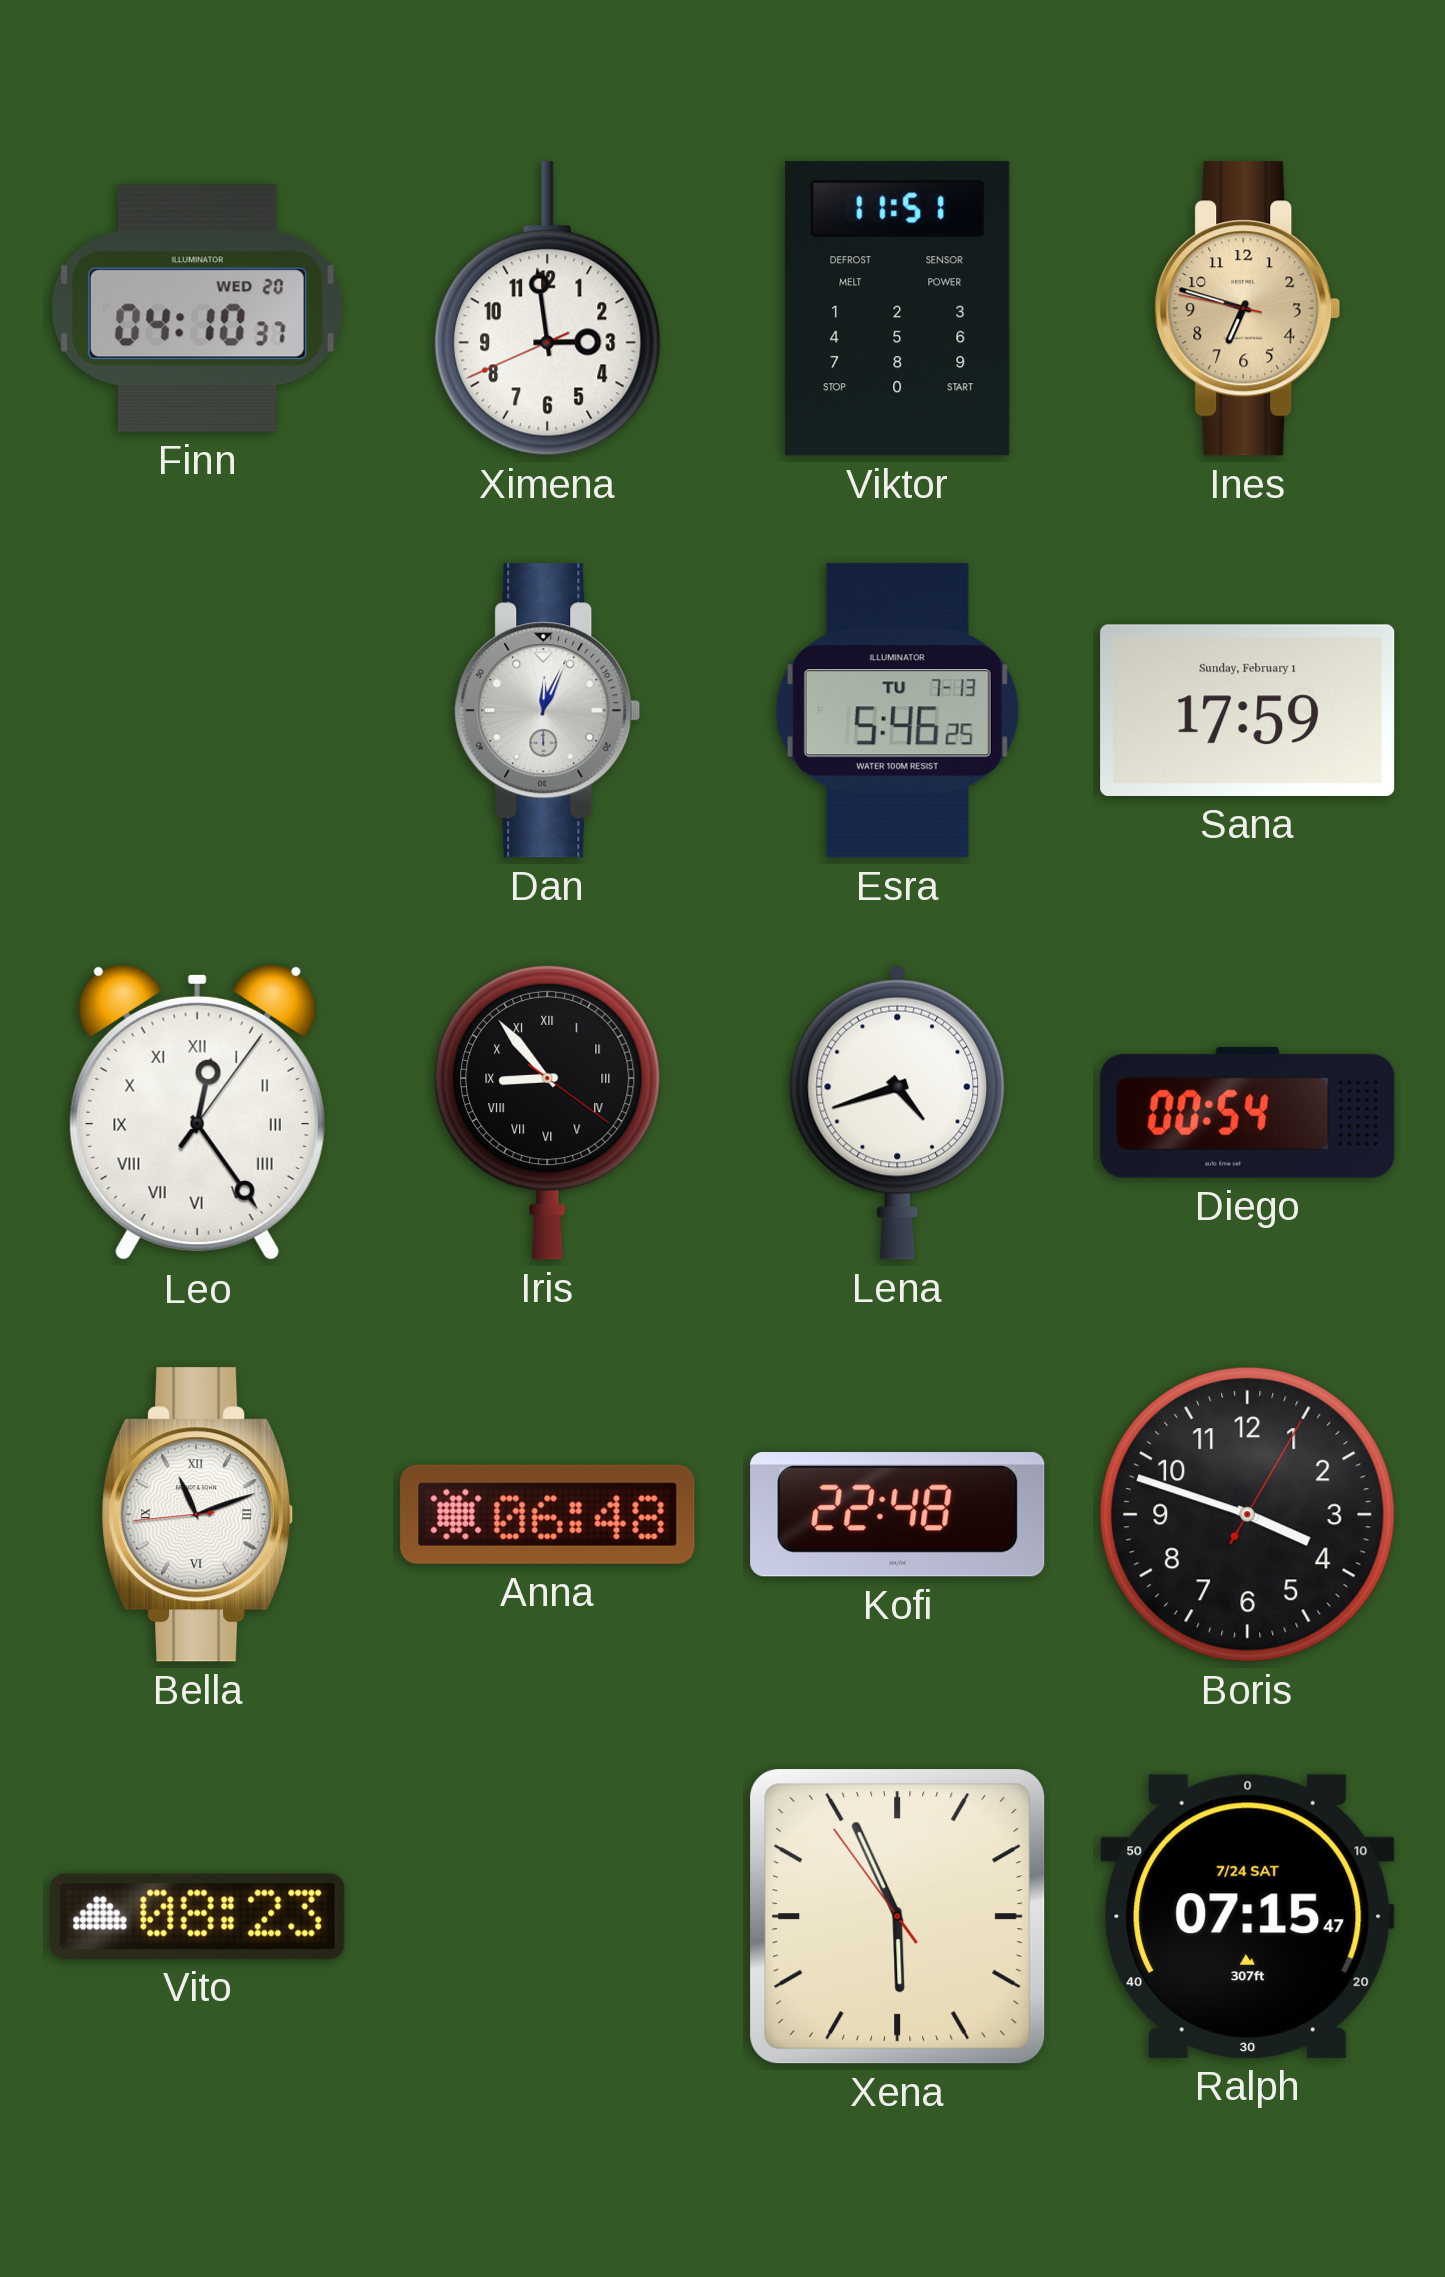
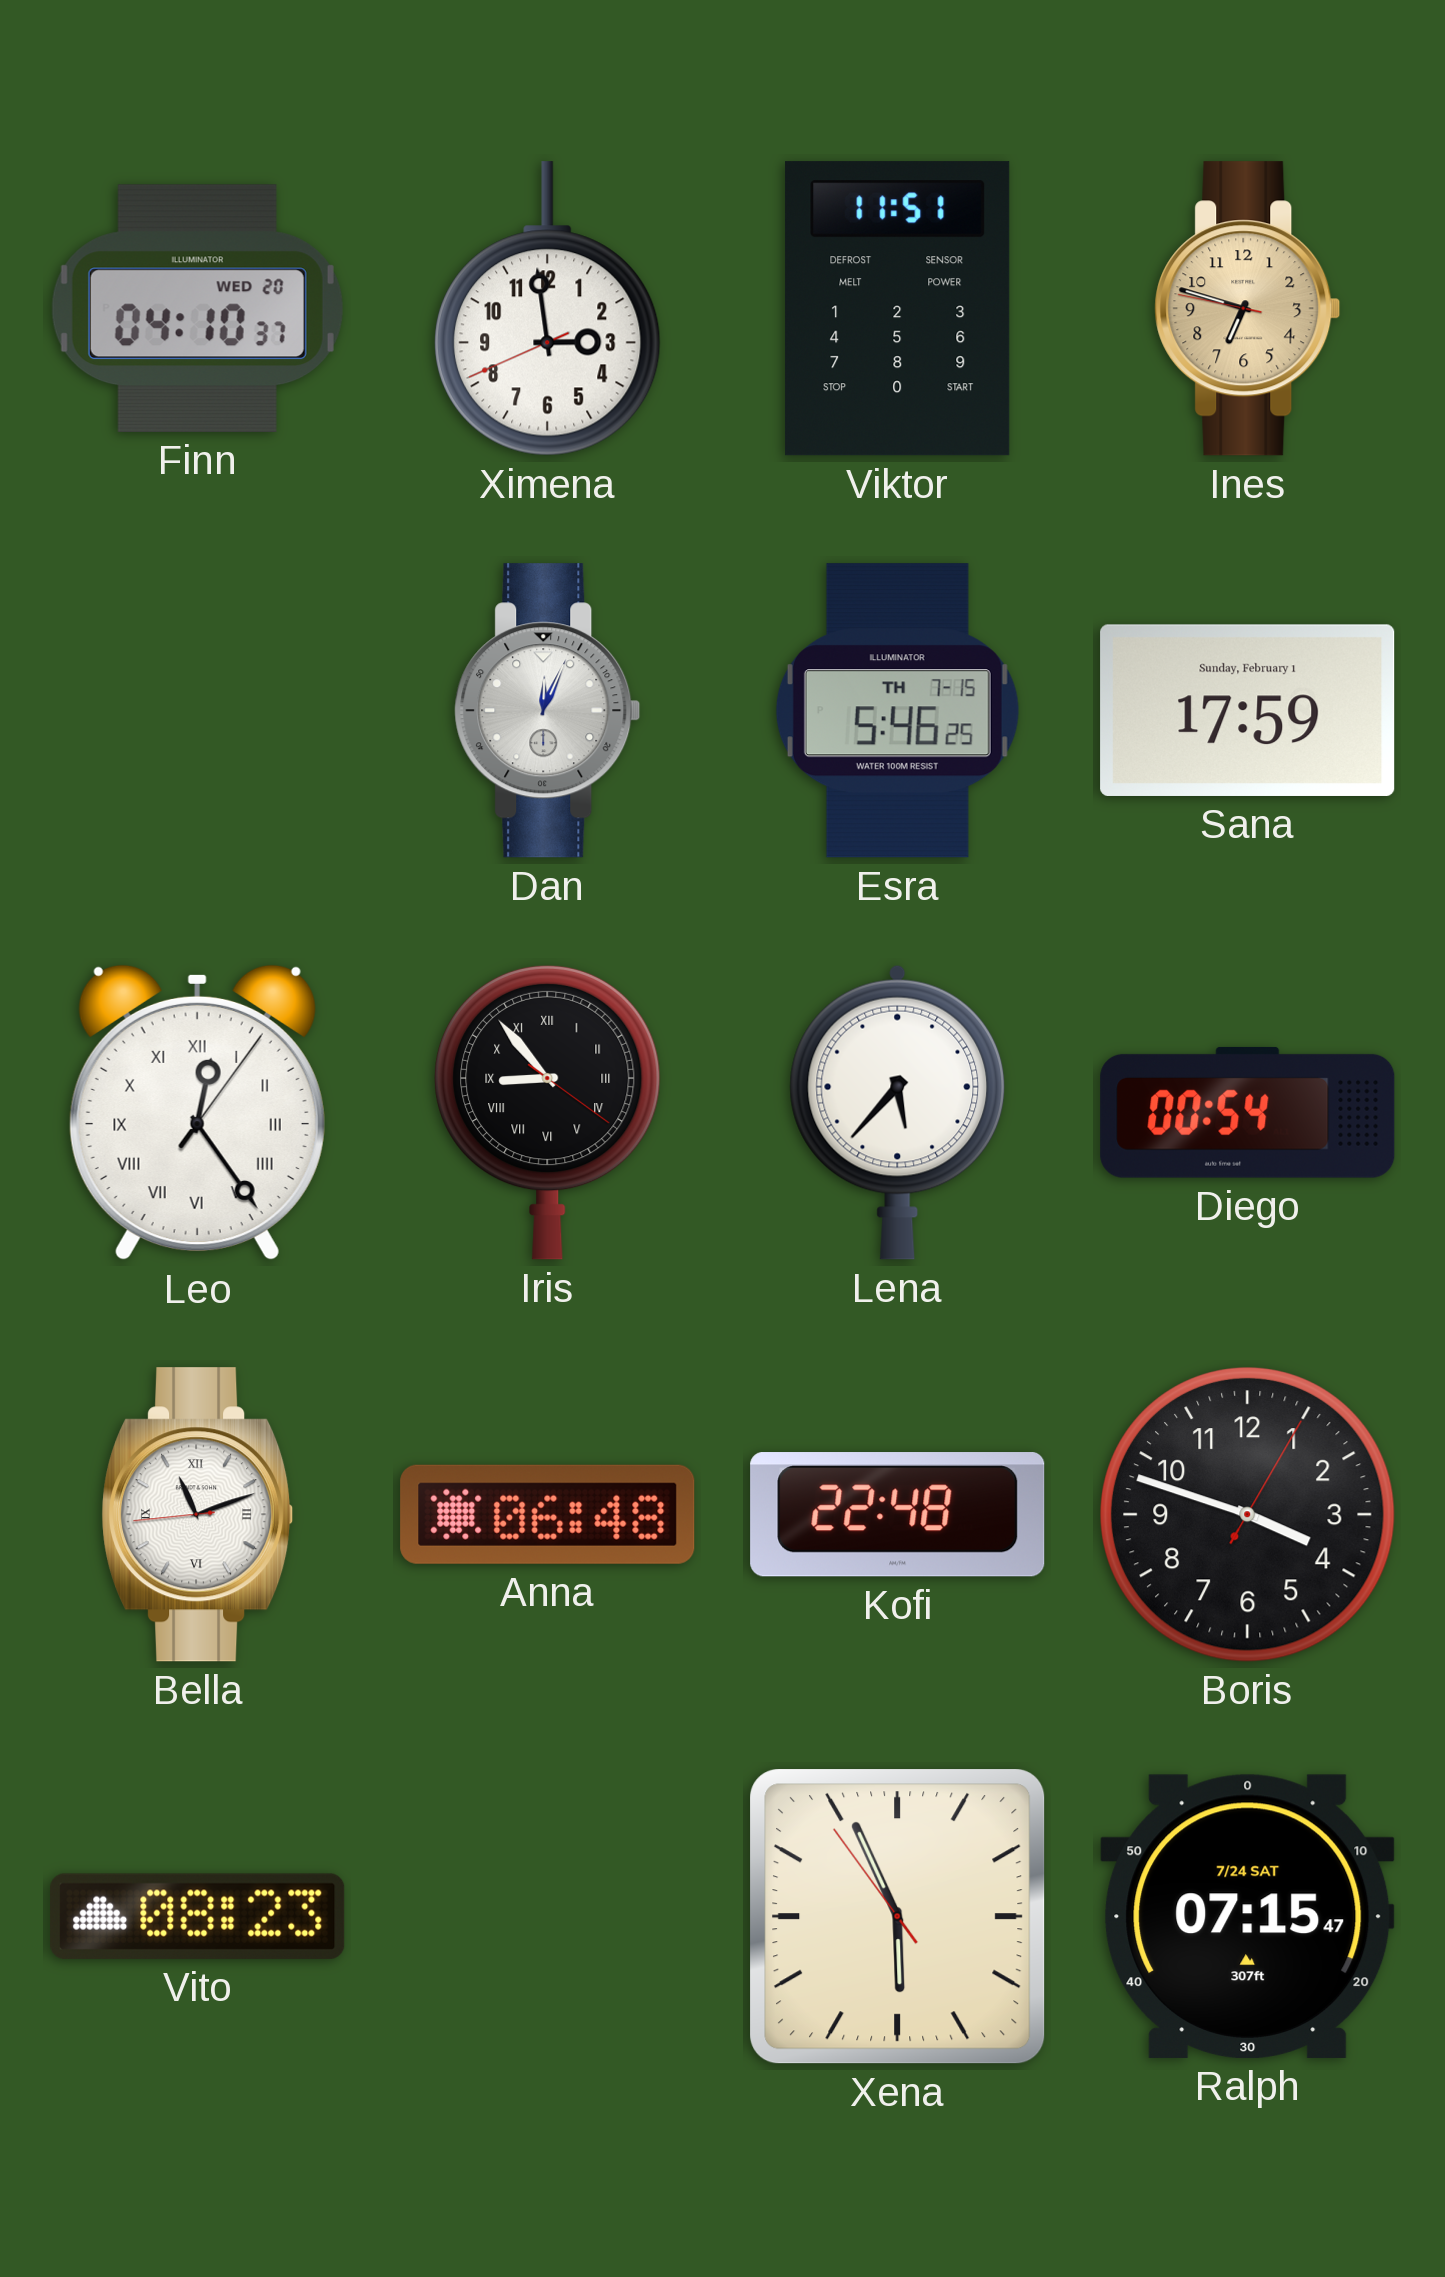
Esra date: TU 7-13 -> TH 7-15
Lena: 4:42 -> 5:37
